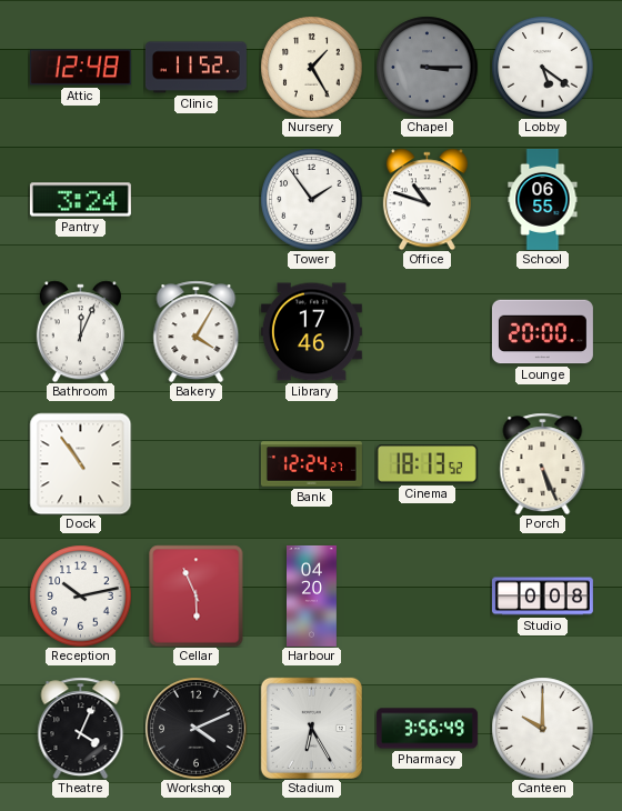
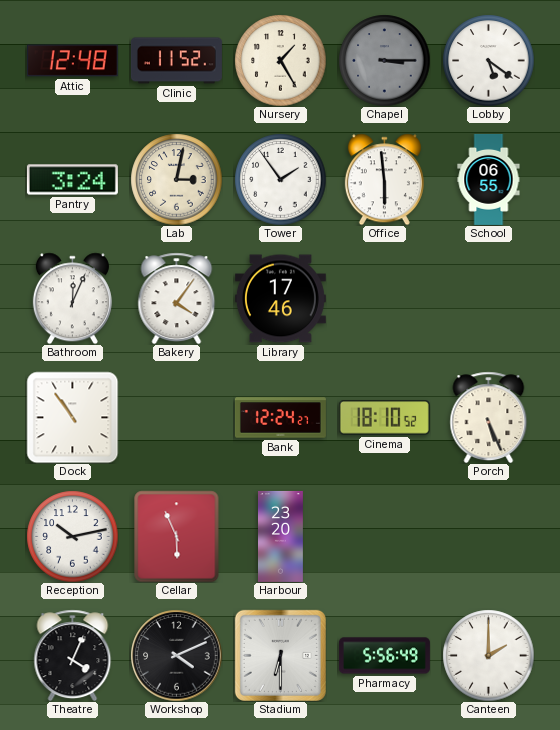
Lab: none -> 3:02
Office: 10:48 -> 5:59
Bakery: 4:05 -> 4:06
Lounge: 20:00 -> none
Cinema: 18:13 -> 18:10
Harbour: 04:20 -> 23:20
Studio: 0:08 -> none
Stadium: 6:25 -> 6:30
Pharmacy: 3:56 -> 5:56
Canteen: 10:00 -> 2:00
